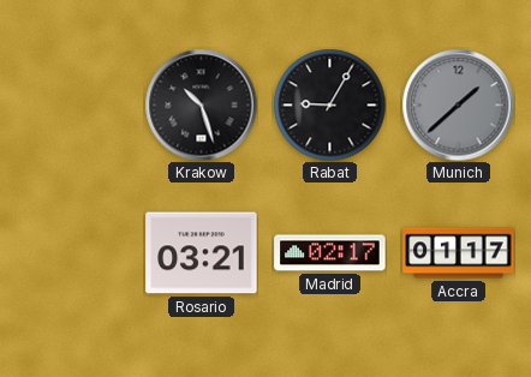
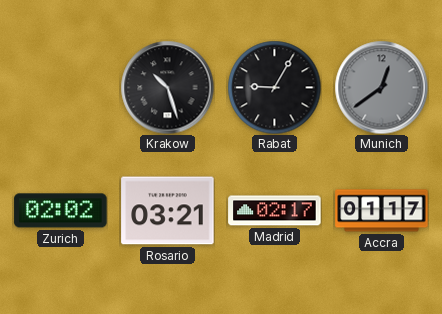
Munich: 1:38 -> 12:39
Zurich: none -> 02:02
